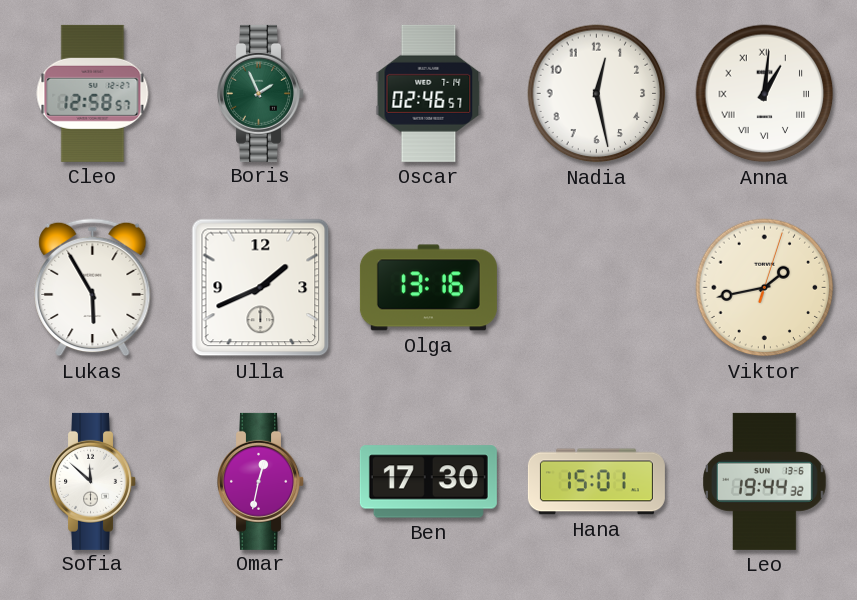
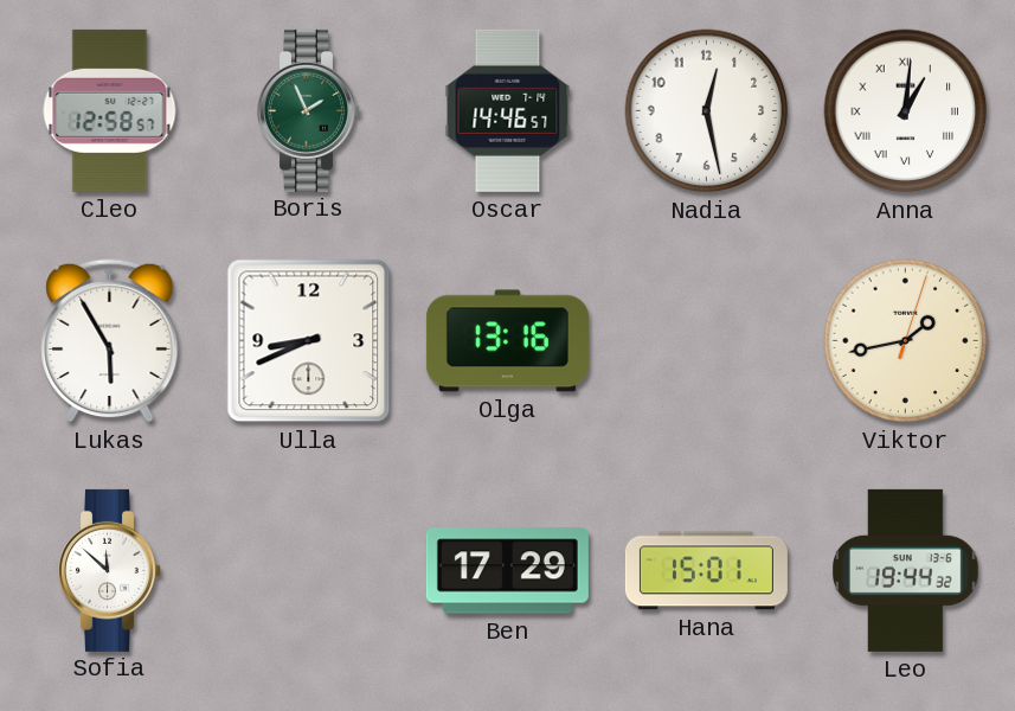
Oscar: 02:46 -> 14:46
Ulla: 1:41 -> 8:41
Omar: 12:32 -> none
Ben: 17:30 -> 17:29
